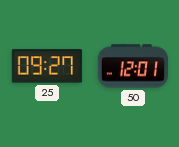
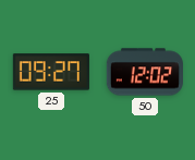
50: 12:01 -> 12:02
